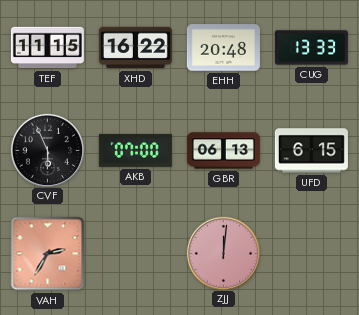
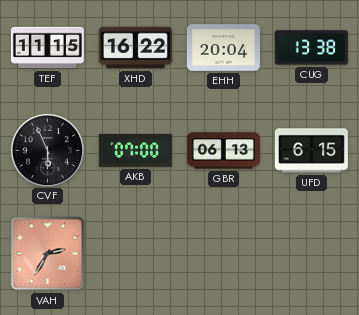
EHH: 20:48 -> 20:04
CUG: 13:33 -> 13:38
ZJJ: 12:01 -> none
